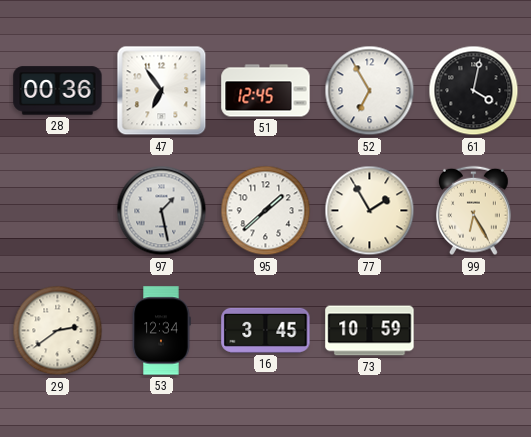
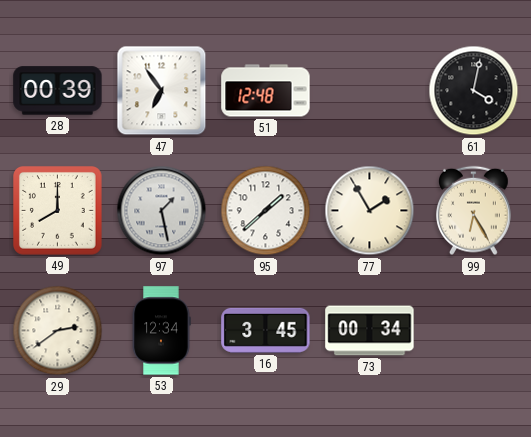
28: 00:36 -> 00:39
51: 12:45 -> 12:48
52: 6:55 -> none
49: none -> 8:00
73: 10:59 -> 00:34
